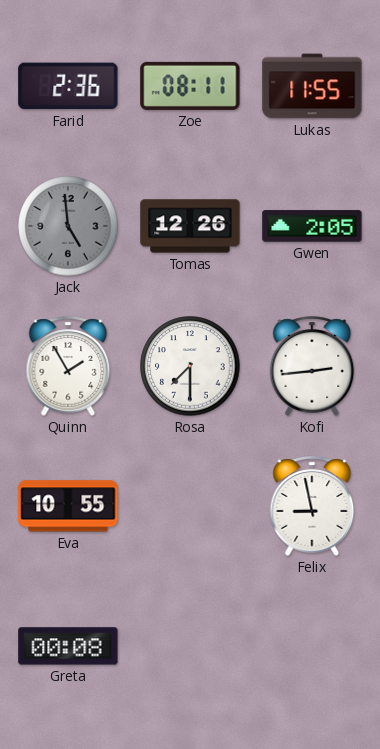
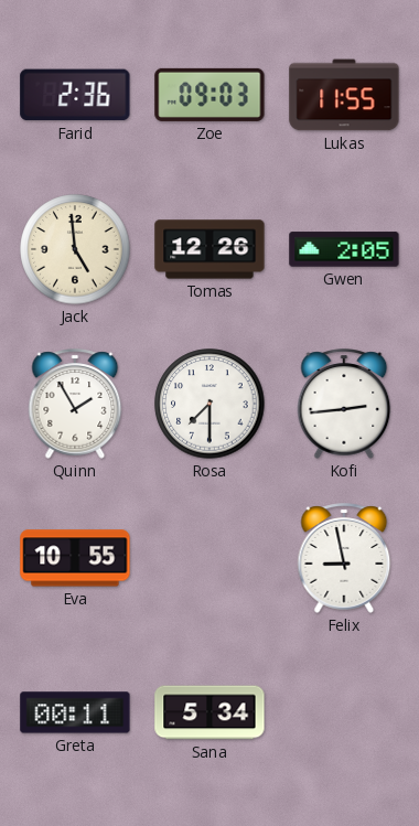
Zoe: 08:11 -> 09:03
Jack dial: grey -> cream
Greta: 00:08 -> 00:11
Sana: none -> 5:34
